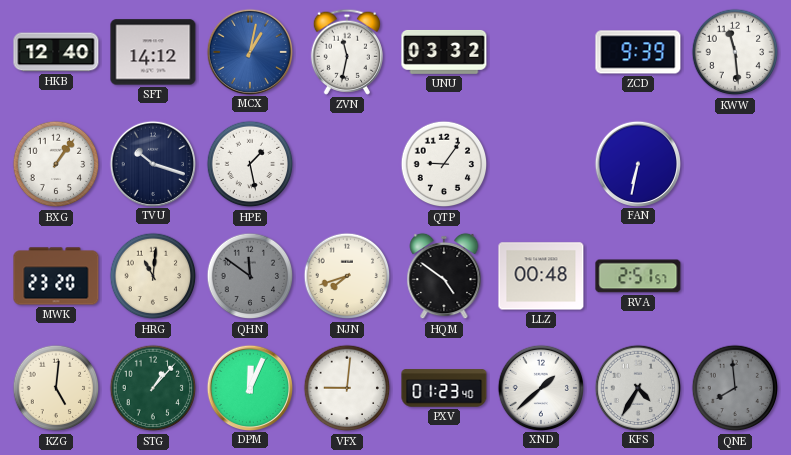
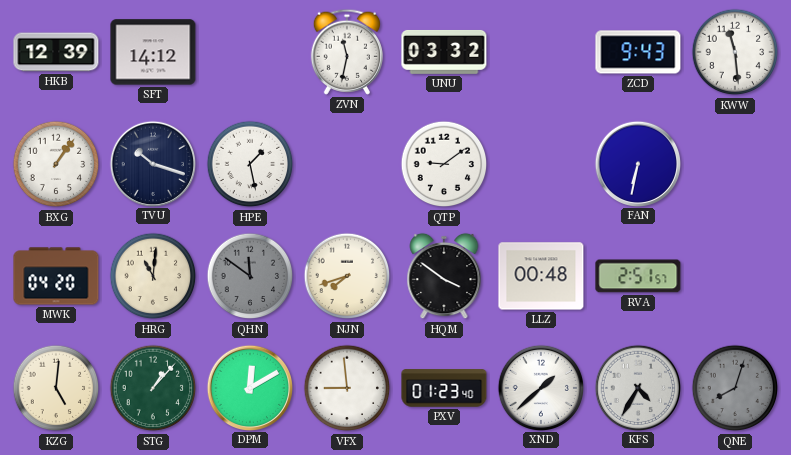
HKB: 12:40 -> 12:39
MCX: 1:02 -> none
ZCD: 9:39 -> 9:43
QTP: 9:06 -> 9:09
MWK: 23:20 -> 04:20
HQM: 4:51 -> 3:51
DPM: 12:04 -> 12:10
VFX: 9:01 -> 8:59
QNE: 7:59 -> 8:03
